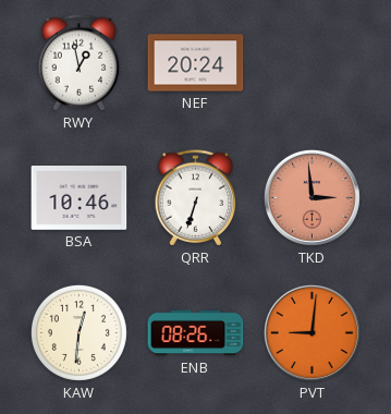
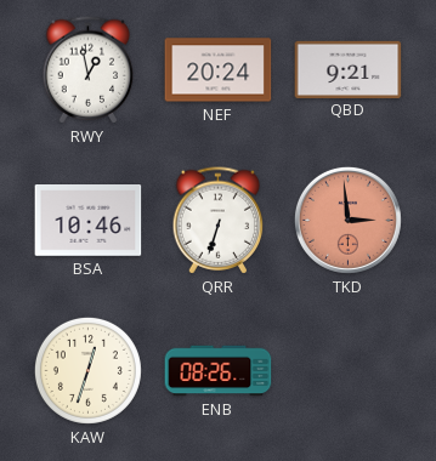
QBD: none -> 9:21
KAW: 12:31 -> 12:33
PVT: 9:01 -> none
